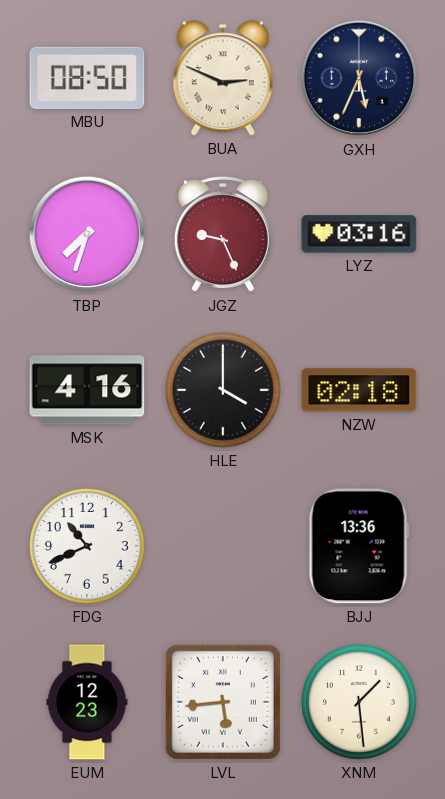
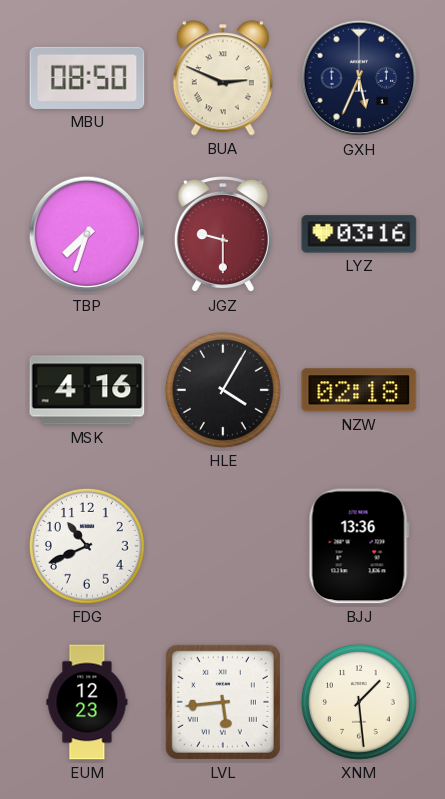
JGZ: 9:26 -> 9:30
HLE: 4:00 -> 4:05
